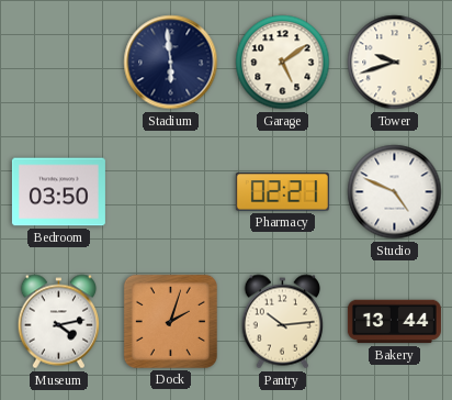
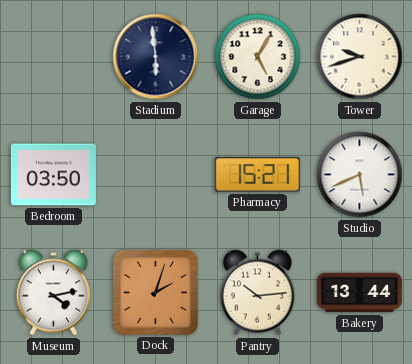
Garage: 5:09 -> 5:05
Pharmacy: 02:21 -> 15:21
Studio: 4:49 -> 5:41
